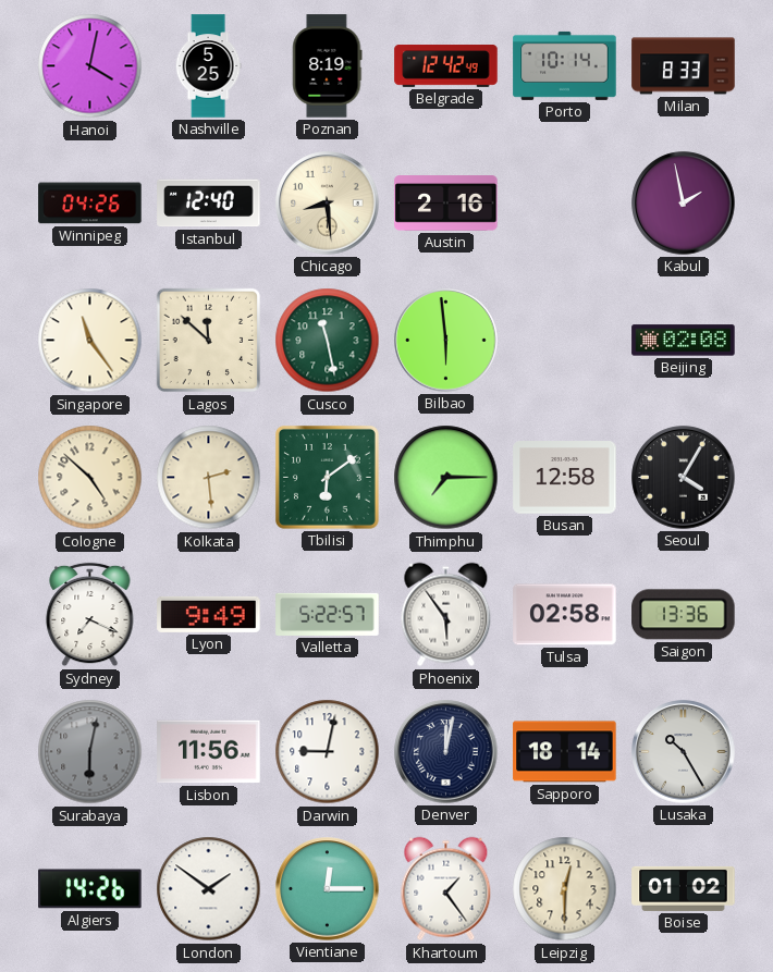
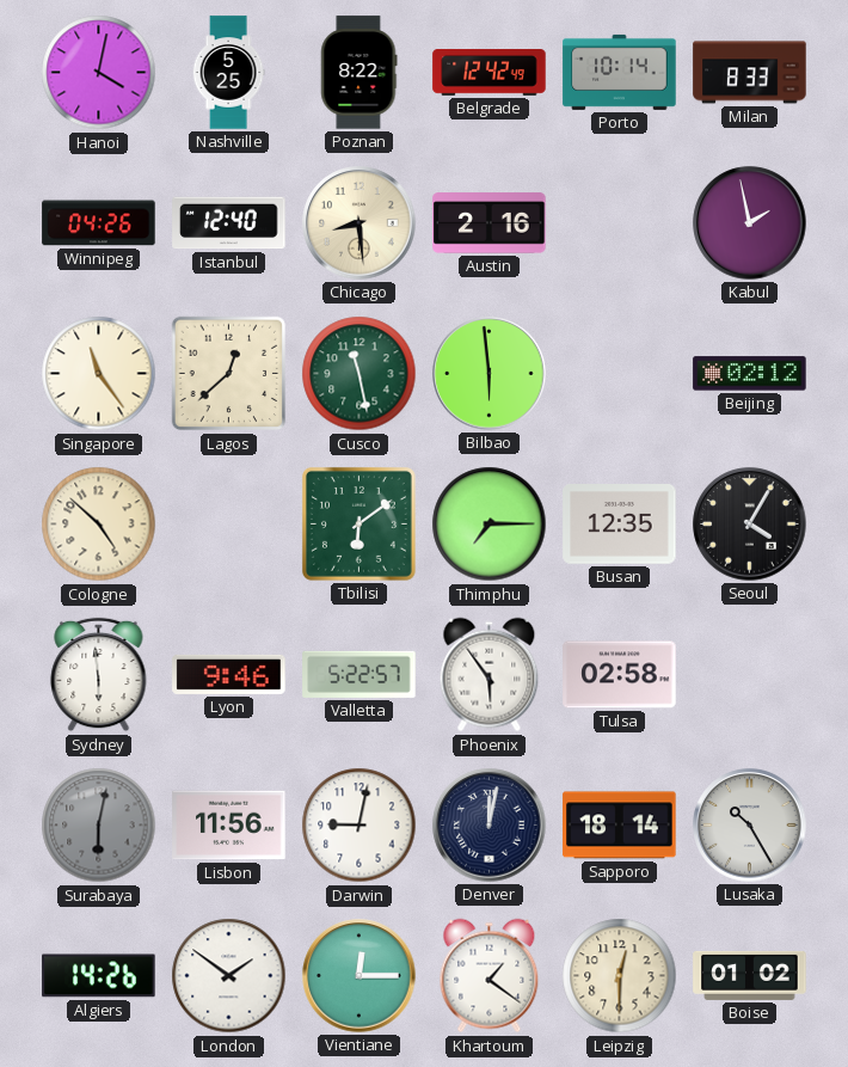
Poznan: 8:19 -> 8:22
Lagos: 11:52 -> 12:38
Beijing: 02:08 -> 02:12
Kolkata: 2:29 -> none
Busan: 12:58 -> 12:35
Sydney: 7:19 -> 5:59
Lyon: 9:49 -> 9:46
Saigon: 13:36 -> none
Khartoum: 1:24 -> 1:21
